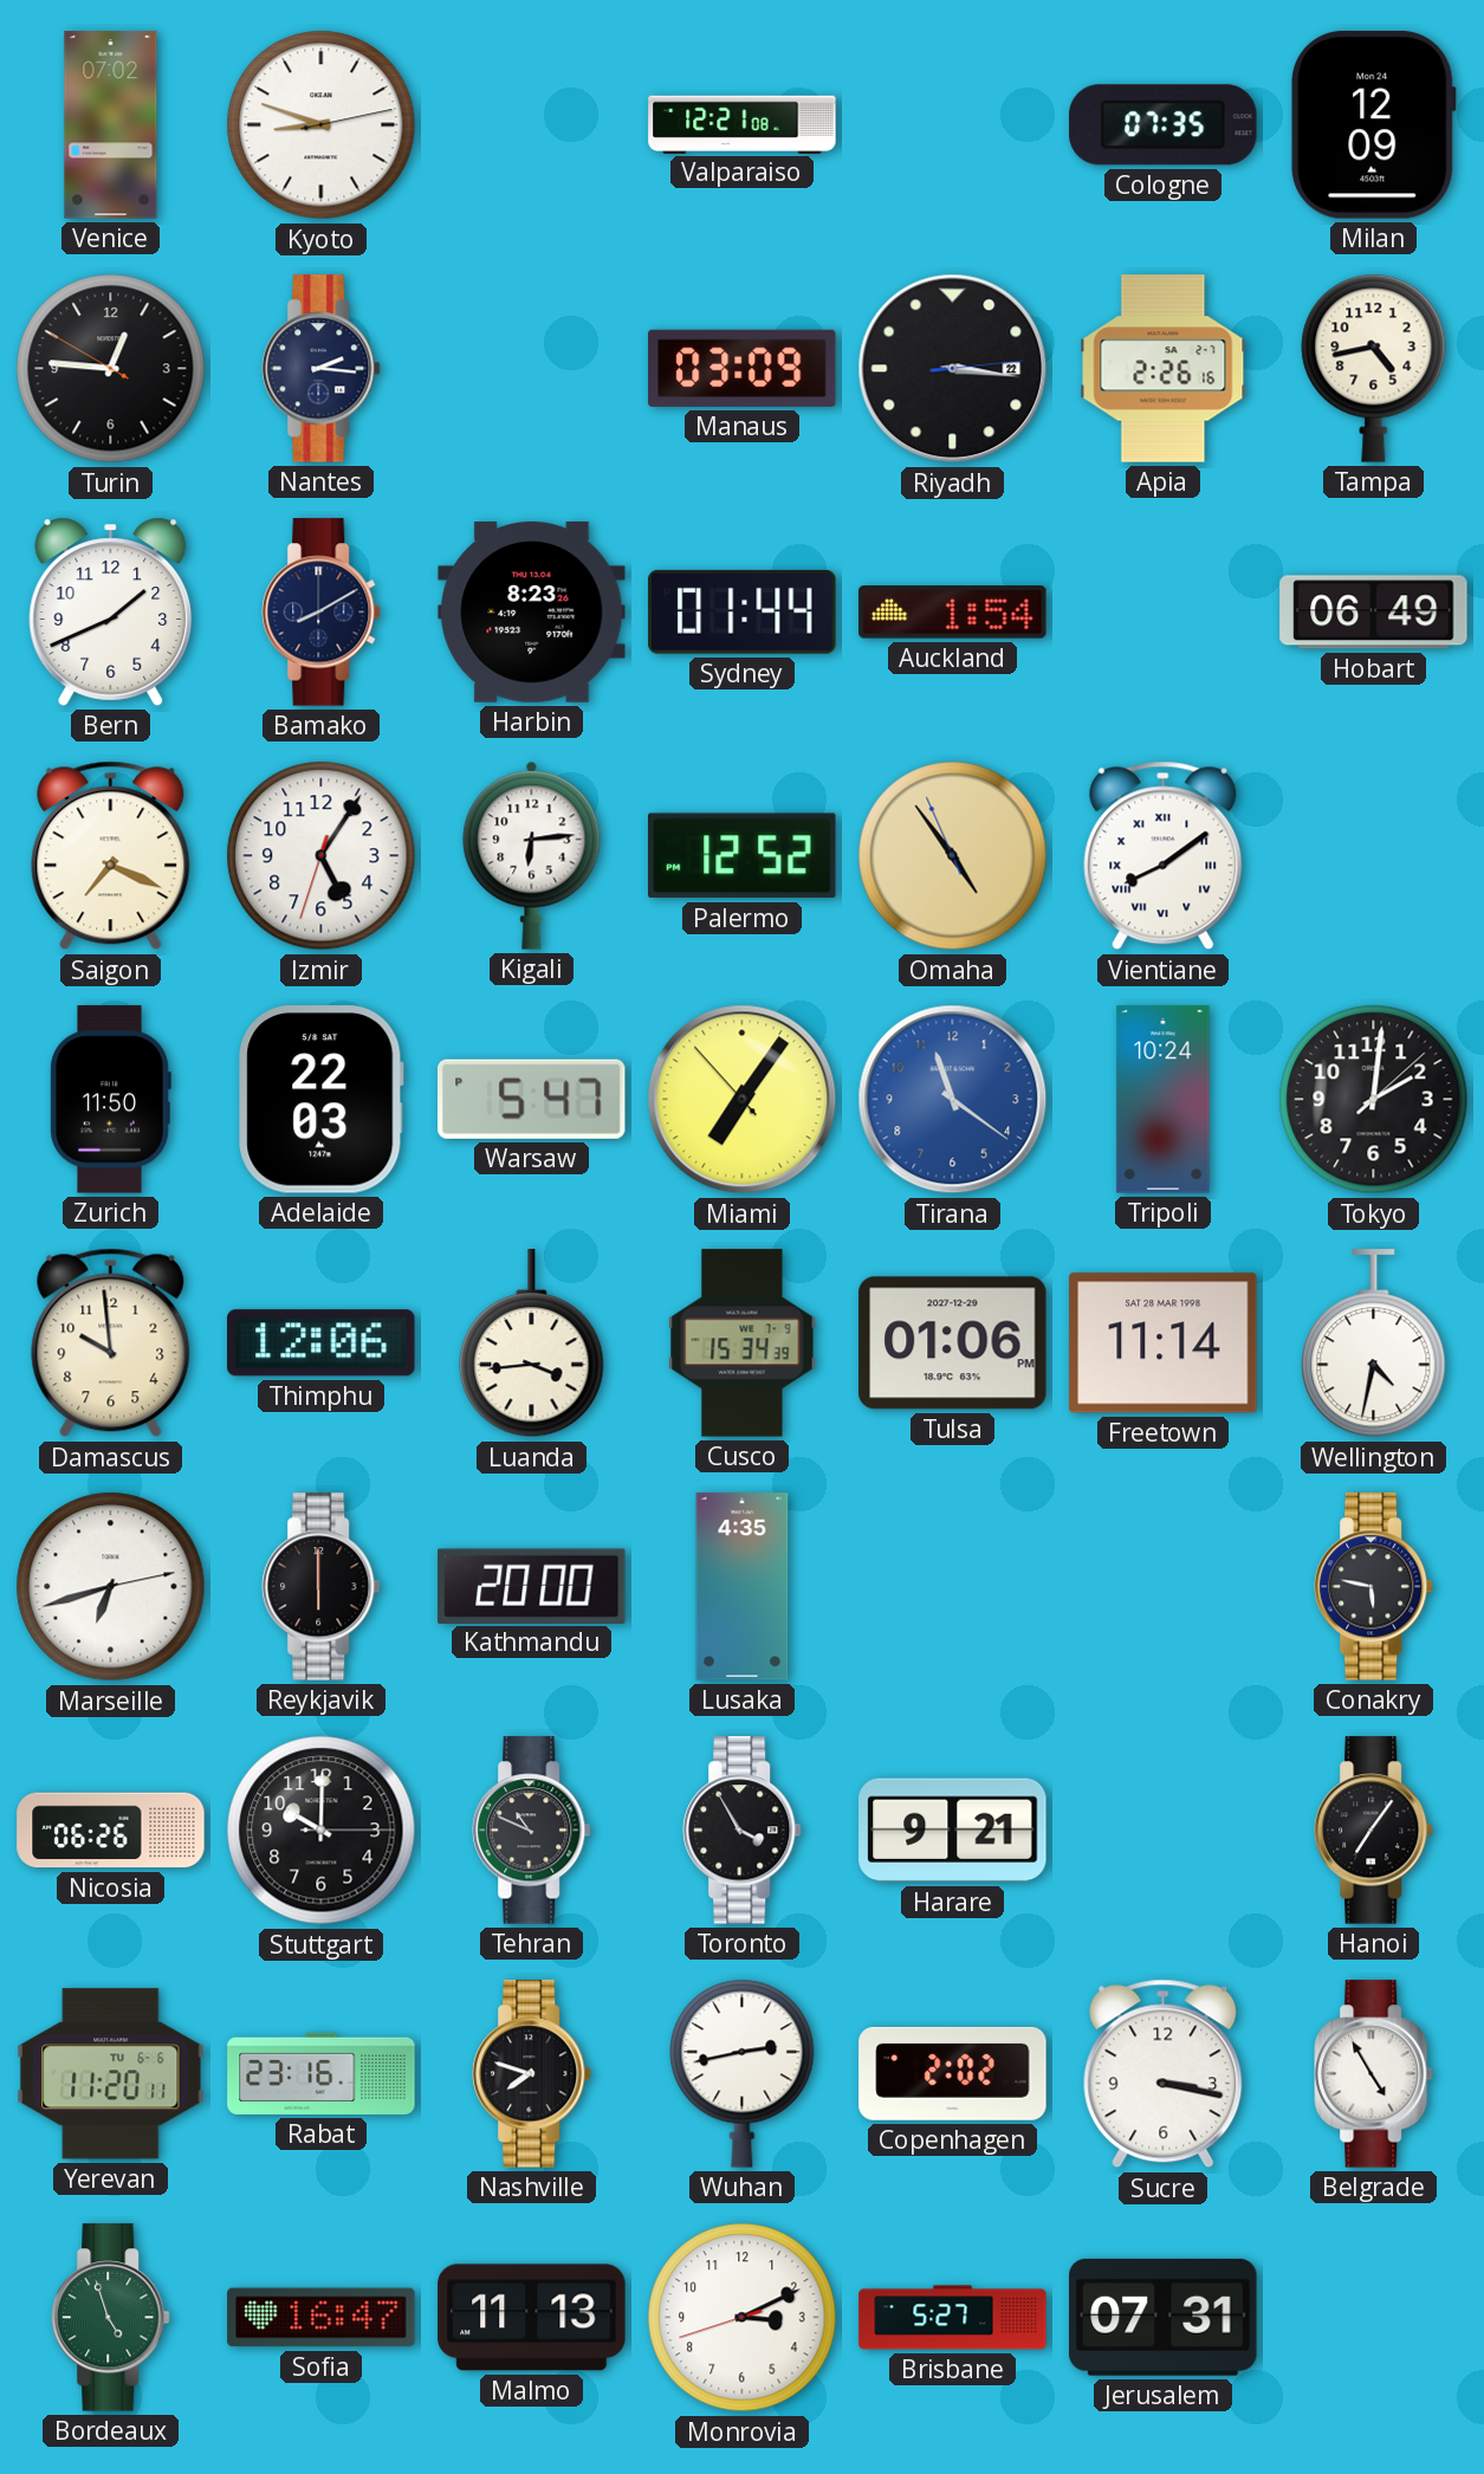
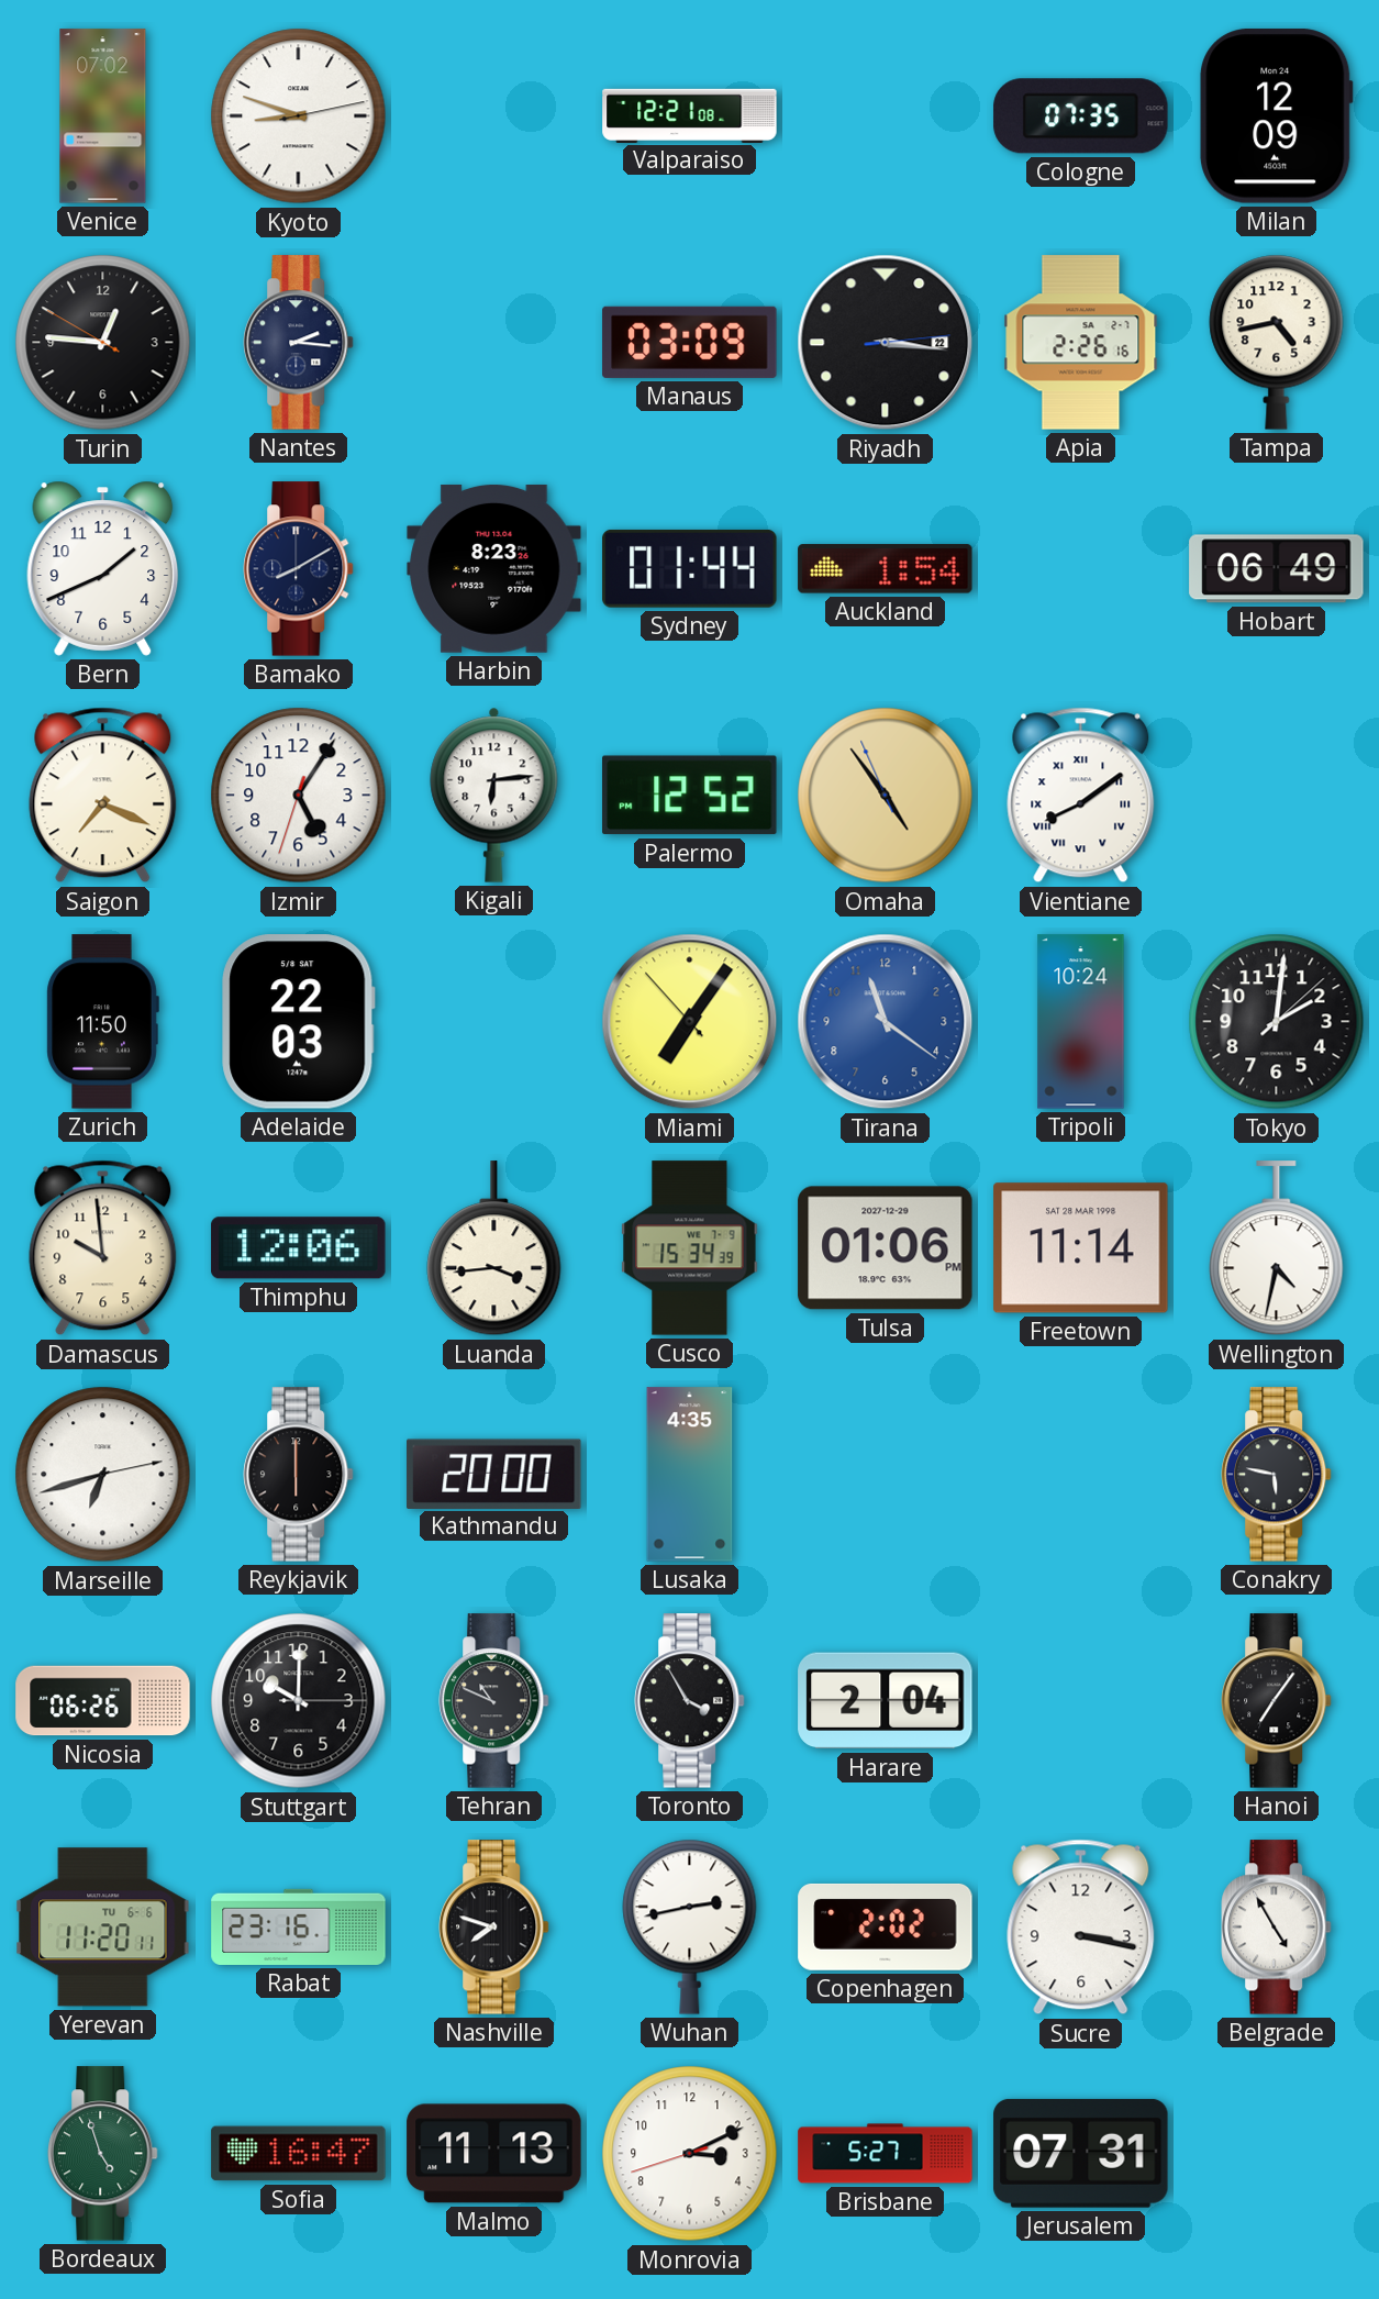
Warsaw: 5:47 -> none
Harare: 9:21 -> 2:04
